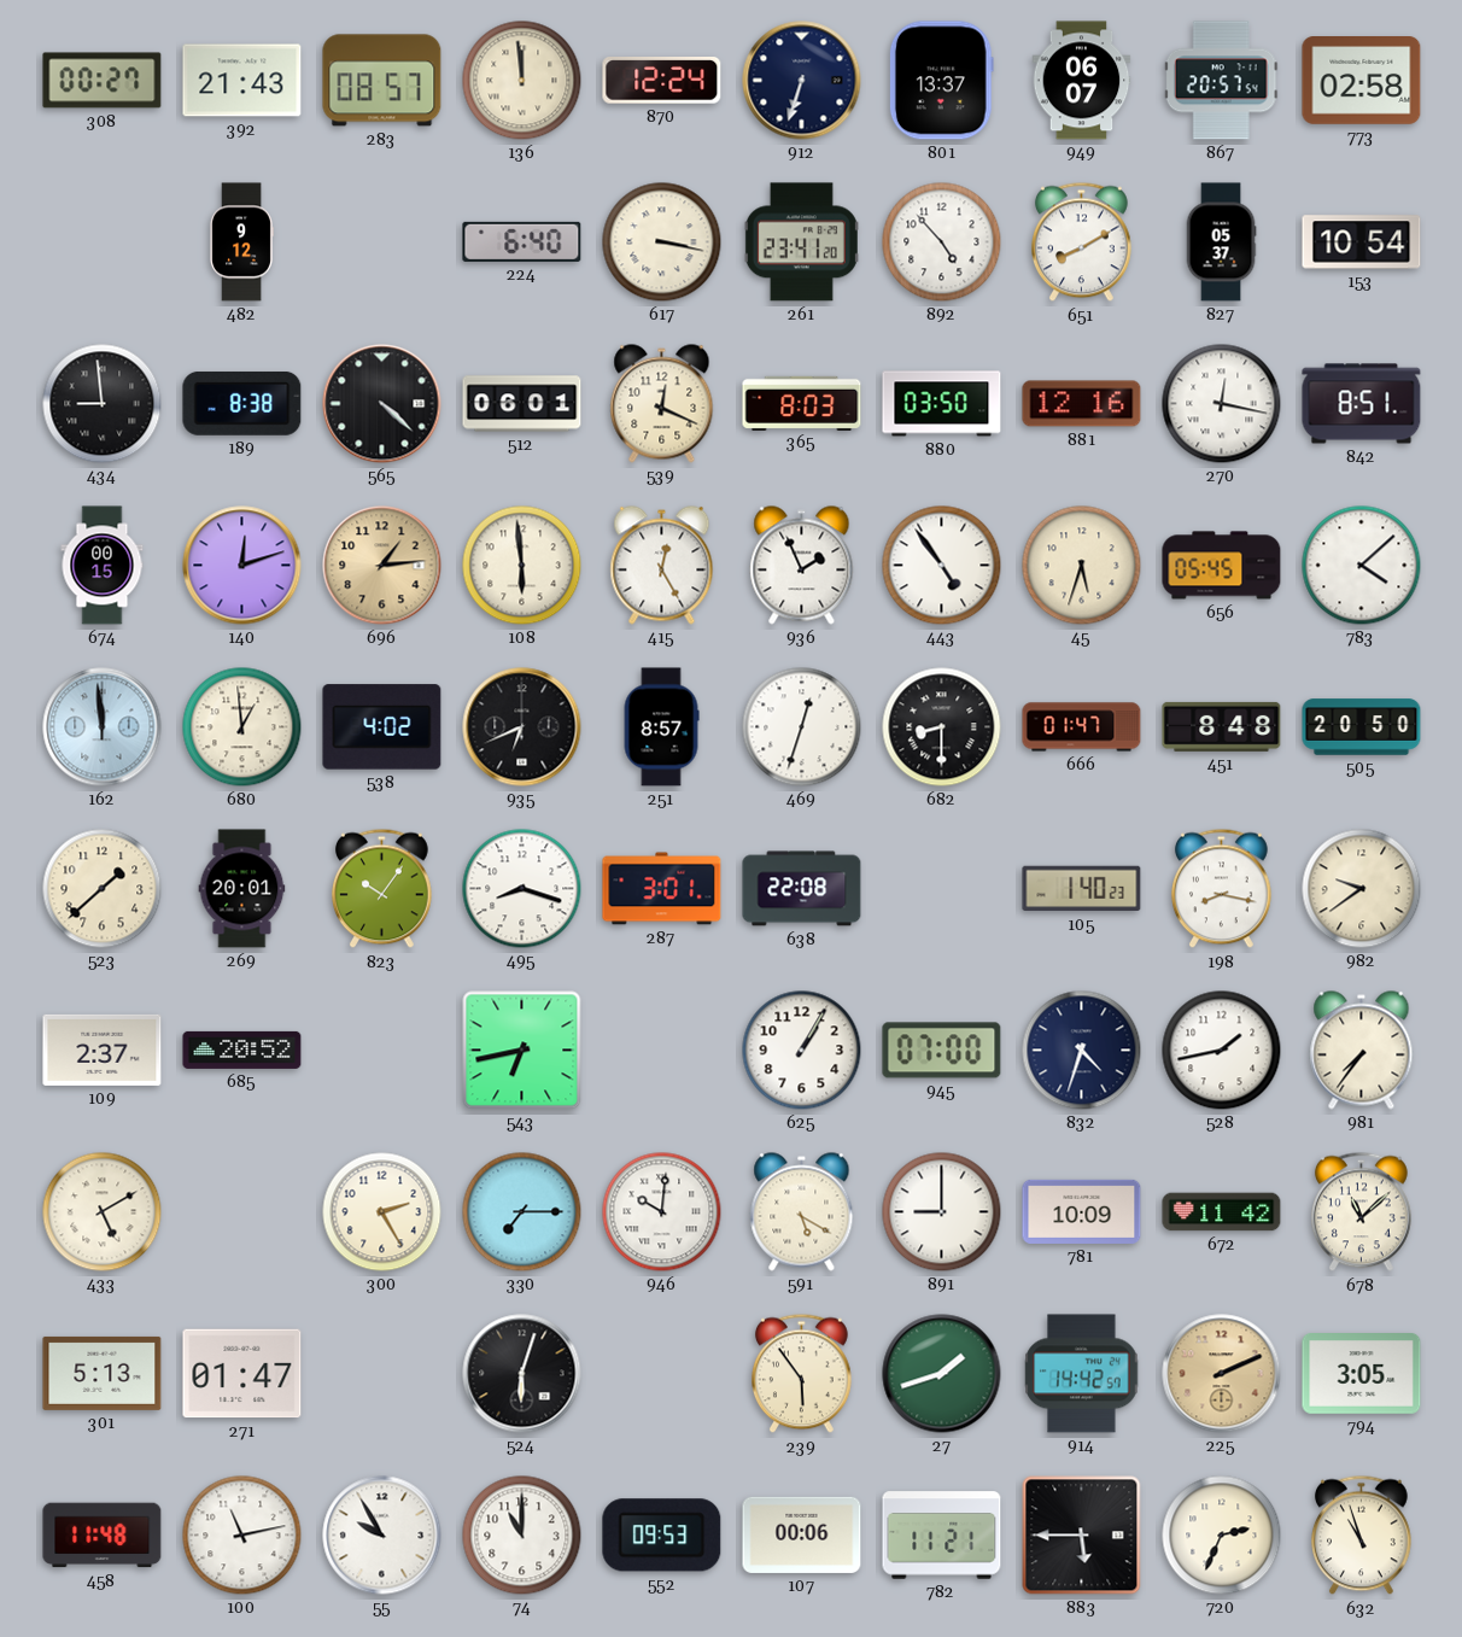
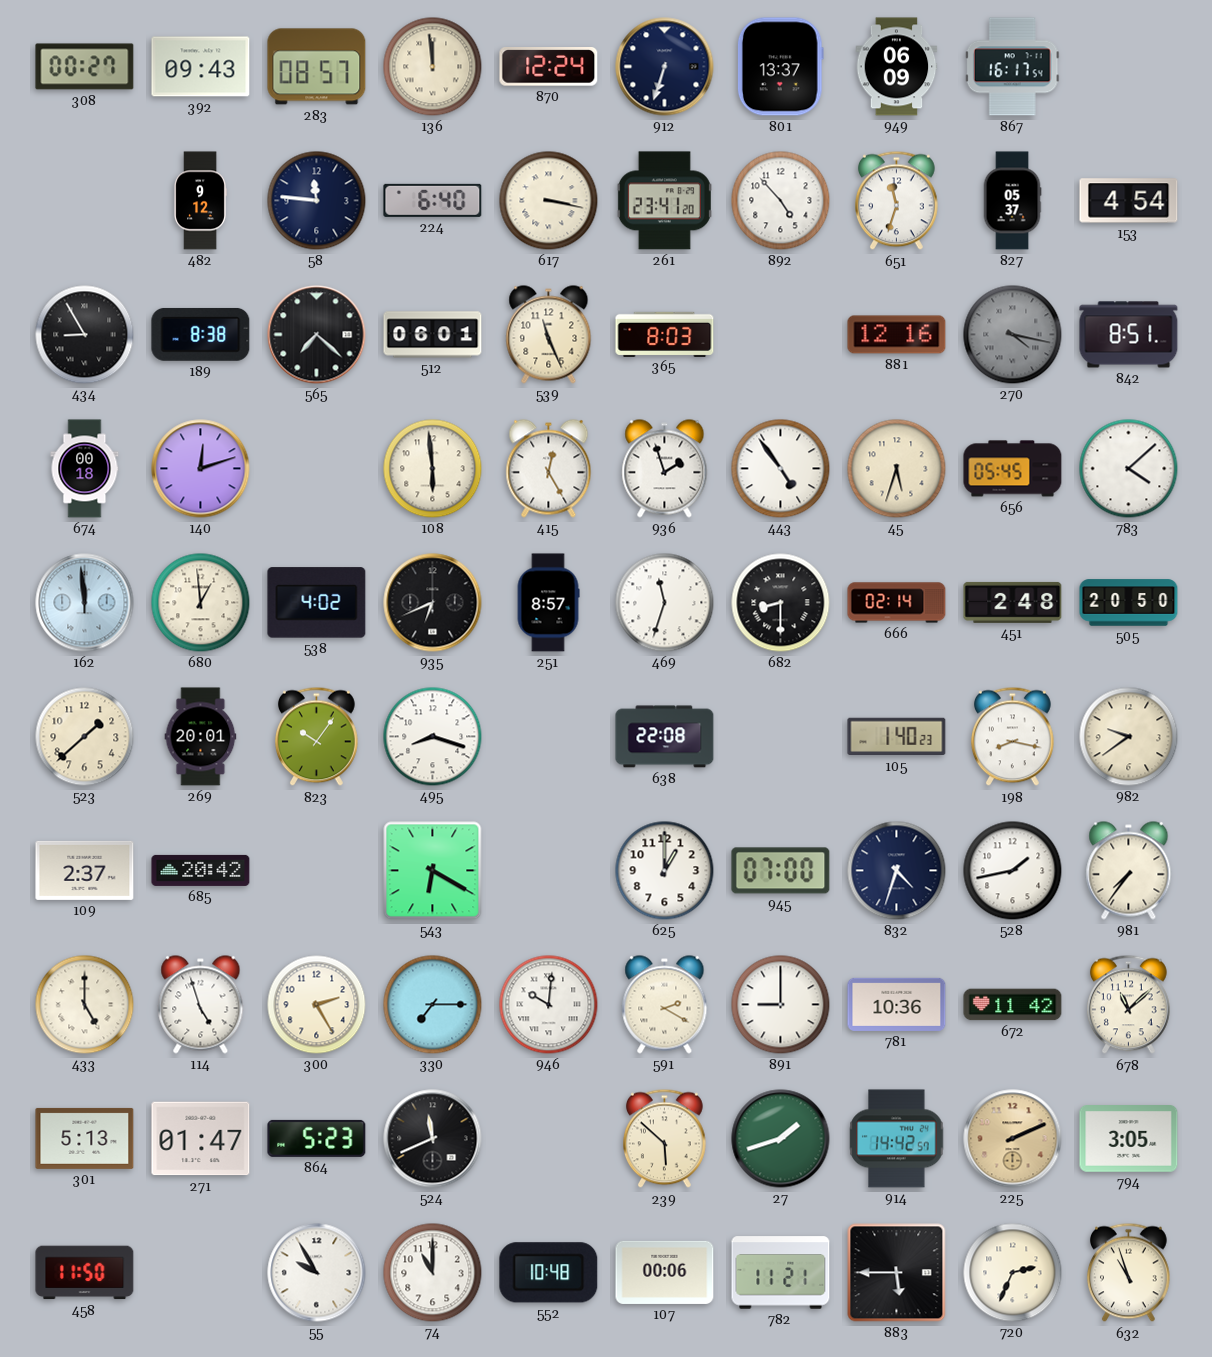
392: 21:43 -> 09:43
949: 06:07 -> 06:09
867: 20:57 -> 16:17
773: 02:58 -> none
58: none -> 11:46
651: 8:10 -> 11:33
153: 10:54 -> 4:54
434: 8:59 -> 8:55
565: 4:22 -> 7:22
539: 12:19 -> 11:26
880: 03:50 -> none
270: 12:17 -> 4:17
270 dial: white -> grey
674: 00:15 -> 00:18
696: 1:14 -> none
936: 1:56 -> 1:57
469: 12:33 -> 11:33
666: 01:47 -> 02:14
451: 8:48 -> 2:48
287: 3:01 -> none
685: 20:52 -> 20:42
543: 6:43 -> 6:20
625: 1:05 -> 1:00
433: 5:10 -> 5:00
114: none -> 4:57
591: 5:20 -> 2:20
781: 10:09 -> 10:36
864: none -> 5:23
524: 6:03 -> 11:41
239: 5:54 -> 5:52
458: 11:48 -> 11:50
100: 11:13 -> none
552: 09:53 -> 10:48
